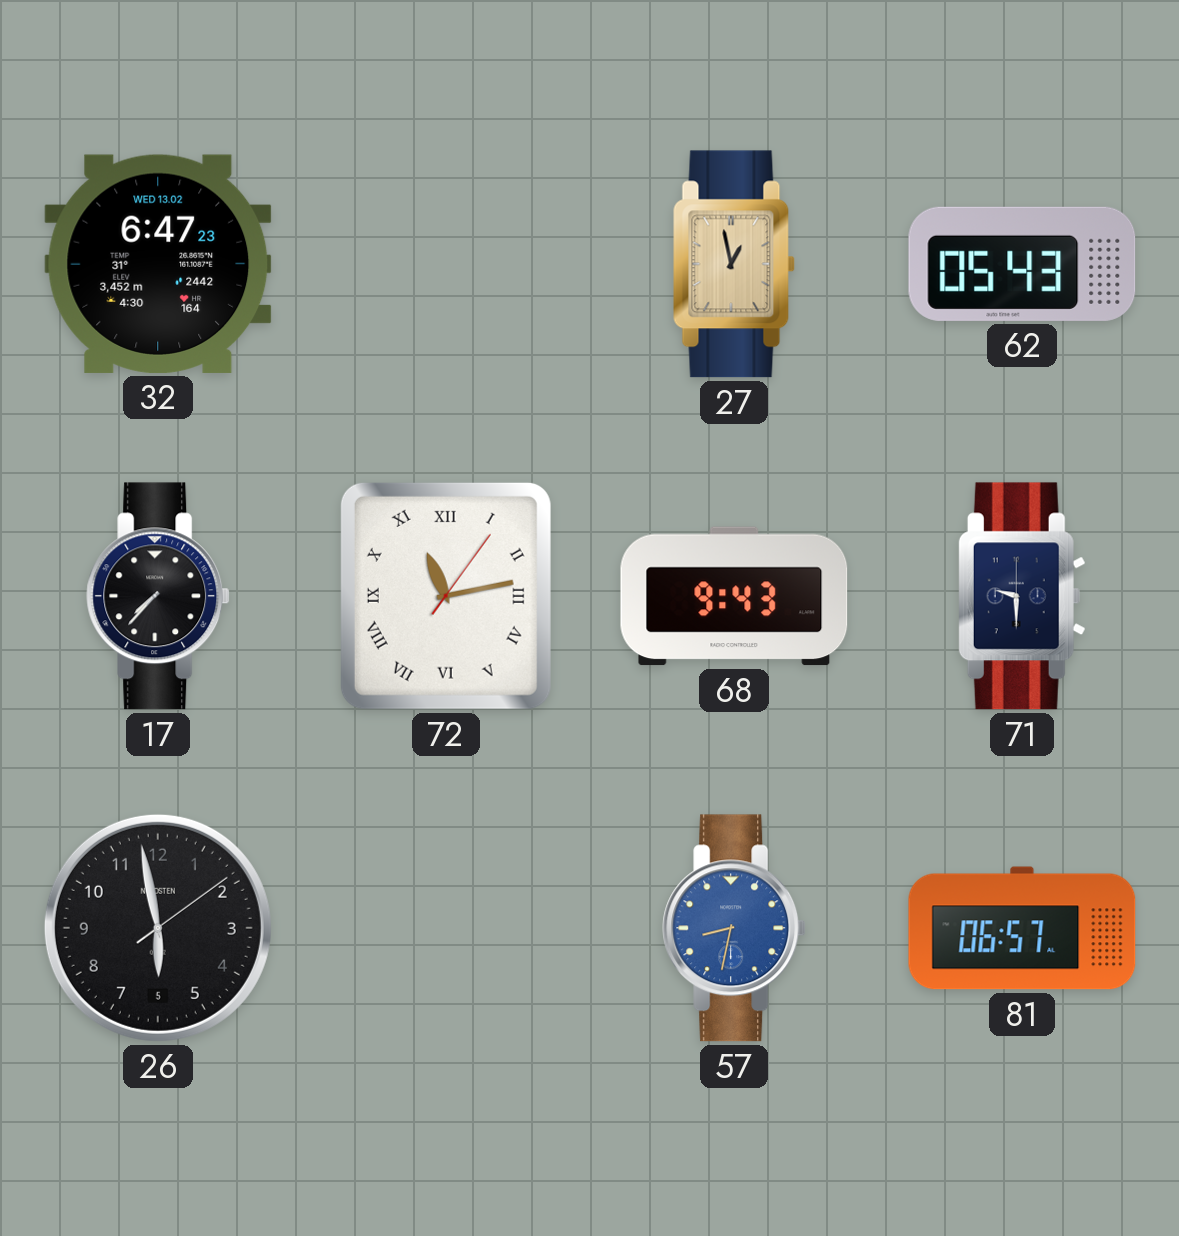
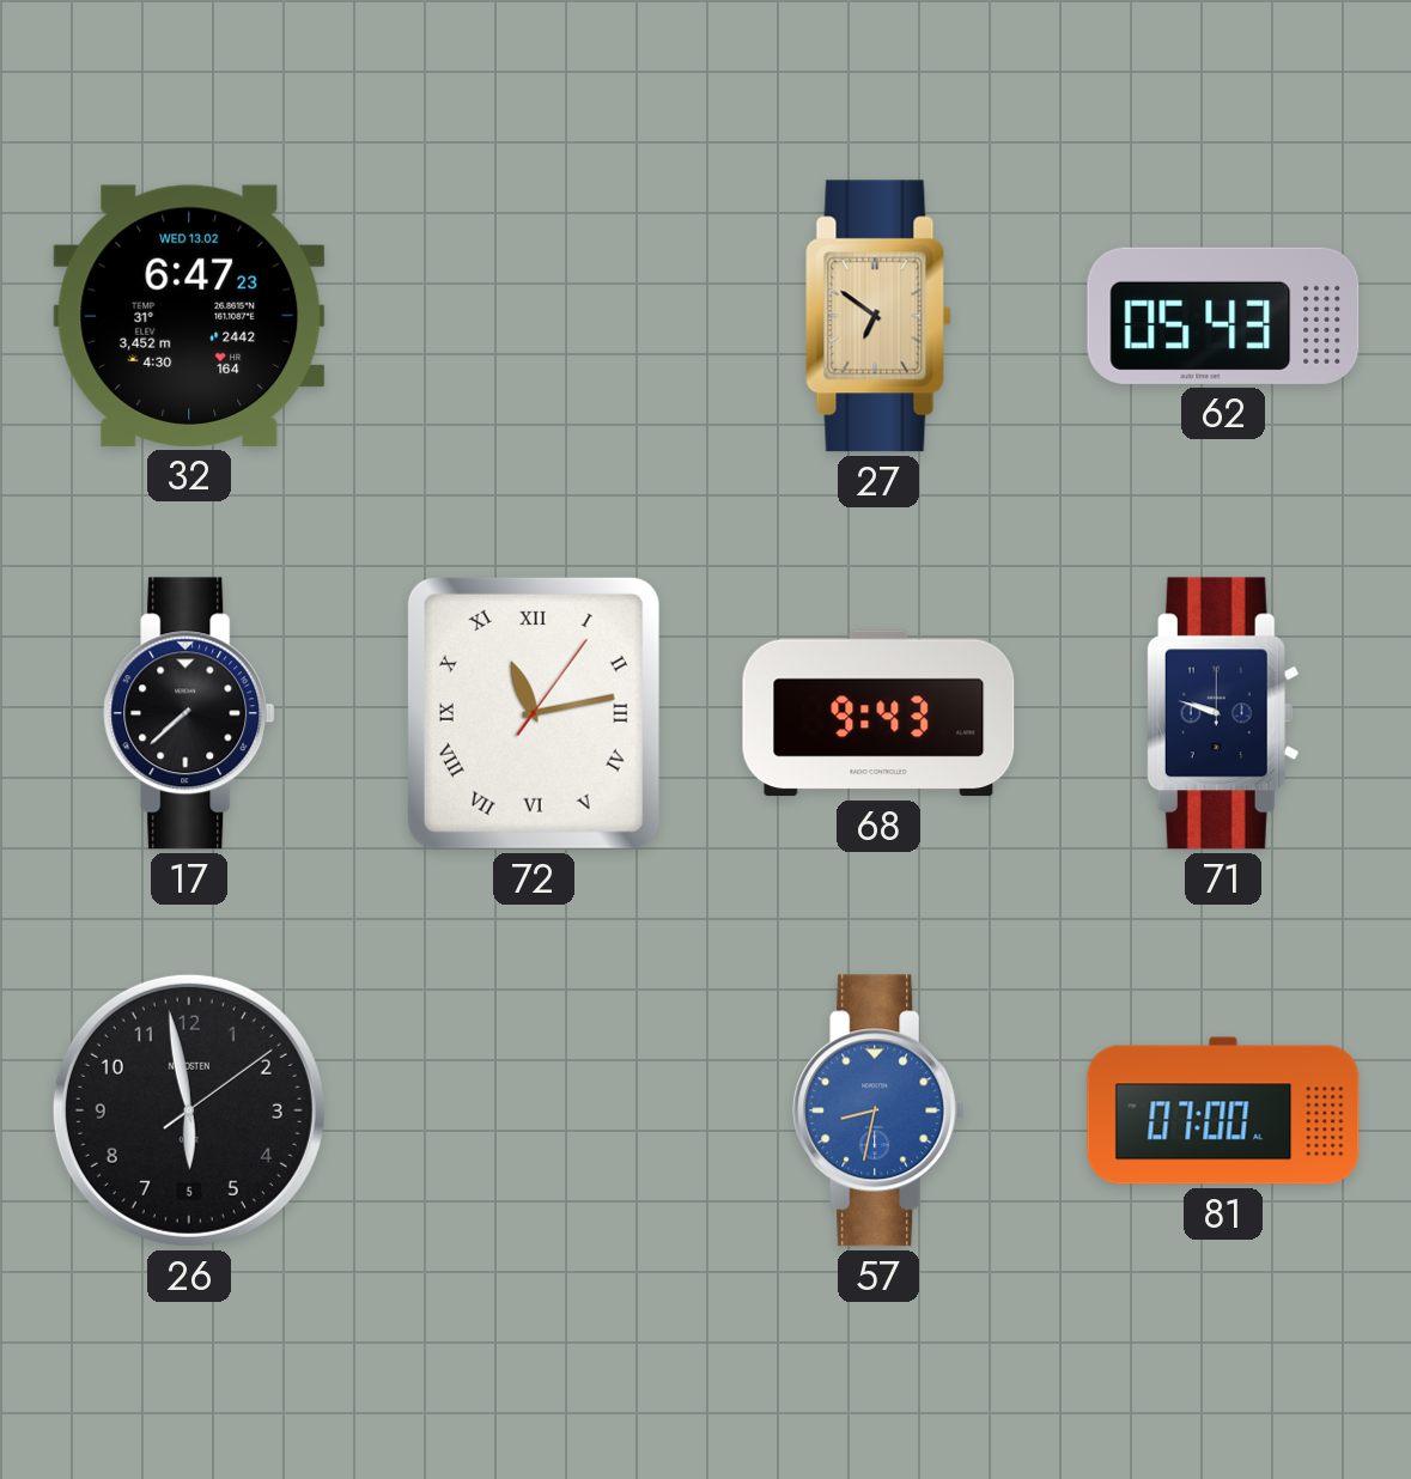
27: 12:58 -> 6:51
17: 7:37 -> 7:38
71: 9:30 -> 9:48
81: 06:57 -> 07:00
